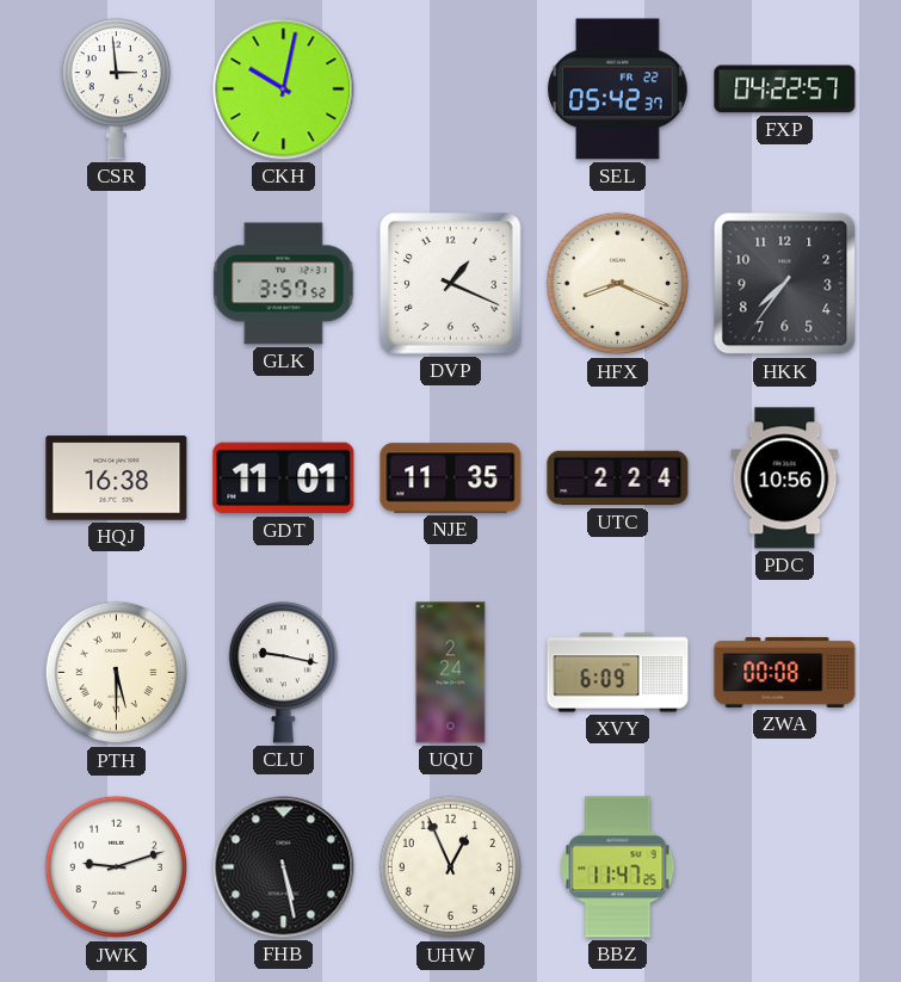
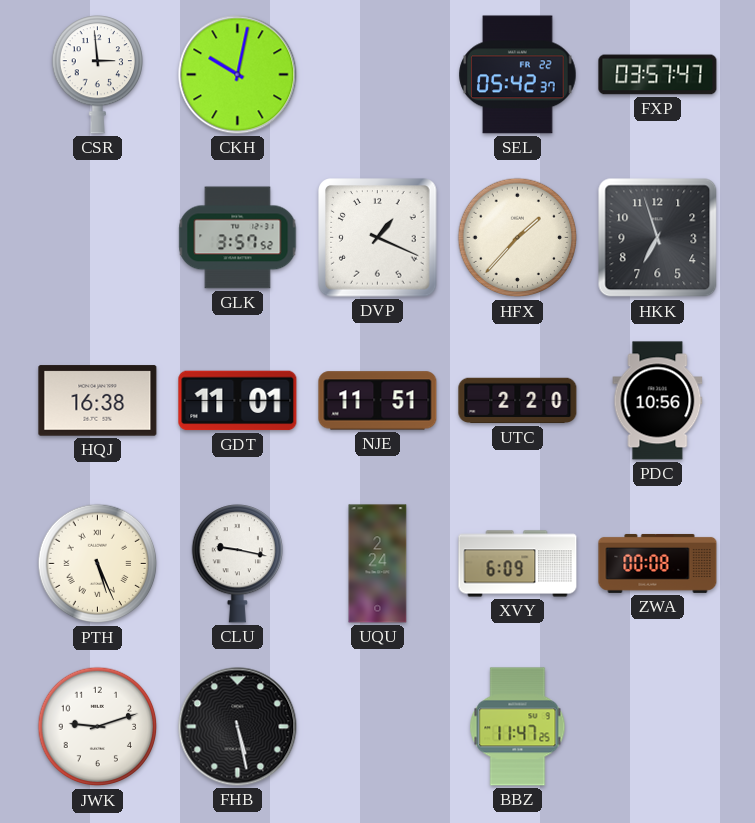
FXP: 04:22 -> 03:57
HFX: 8:19 -> 1:37
HKK: 7:36 -> 6:57
NJE: 11:35 -> 11:51
UTC: 2:24 -> 2:20
PTH: 5:30 -> 5:26
UHW: 12:56 -> none
